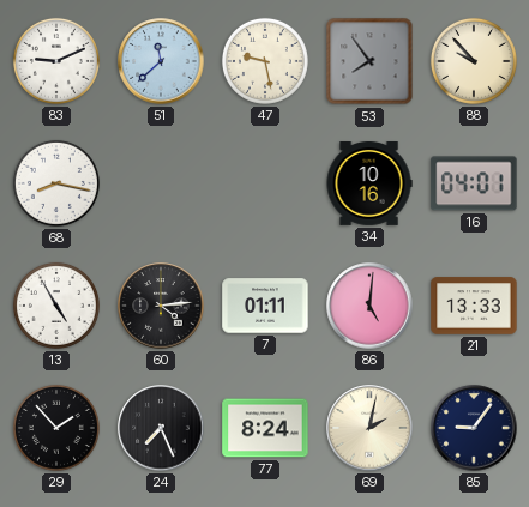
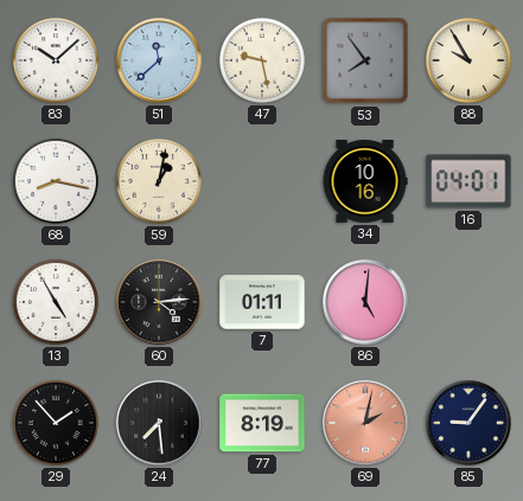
83: 9:11 -> 10:08
88: 9:53 -> 9:55
59: none -> 1:02
21: 13:33 -> none
24: 7:26 -> 7:29
77: 8:24 -> 8:19
69 dial: cream -> salmon
